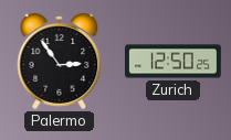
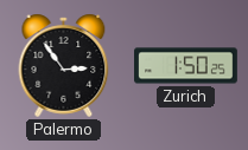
Zurich: 12:50 -> 1:50
